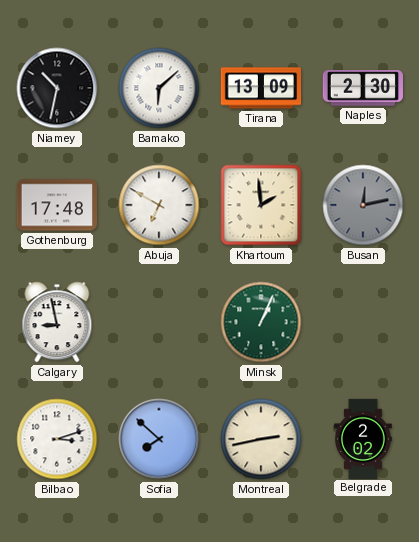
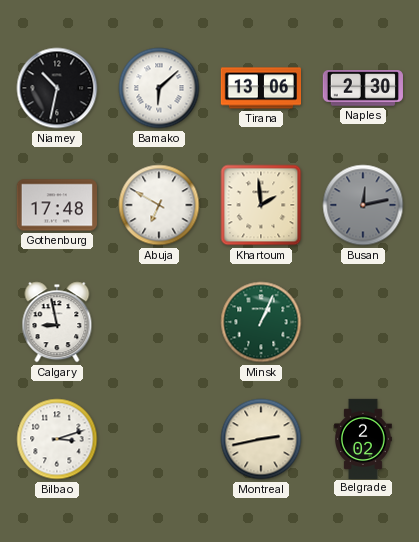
Tirana: 13:09 -> 13:06
Sofia: 7:52 -> none
